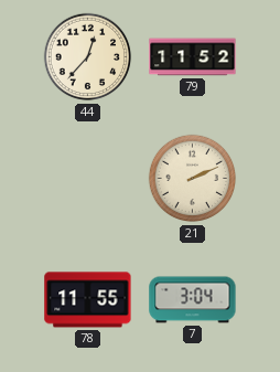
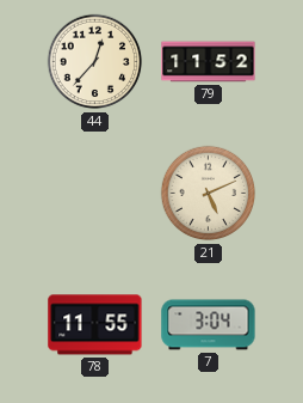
21: 2:11 -> 5:11
